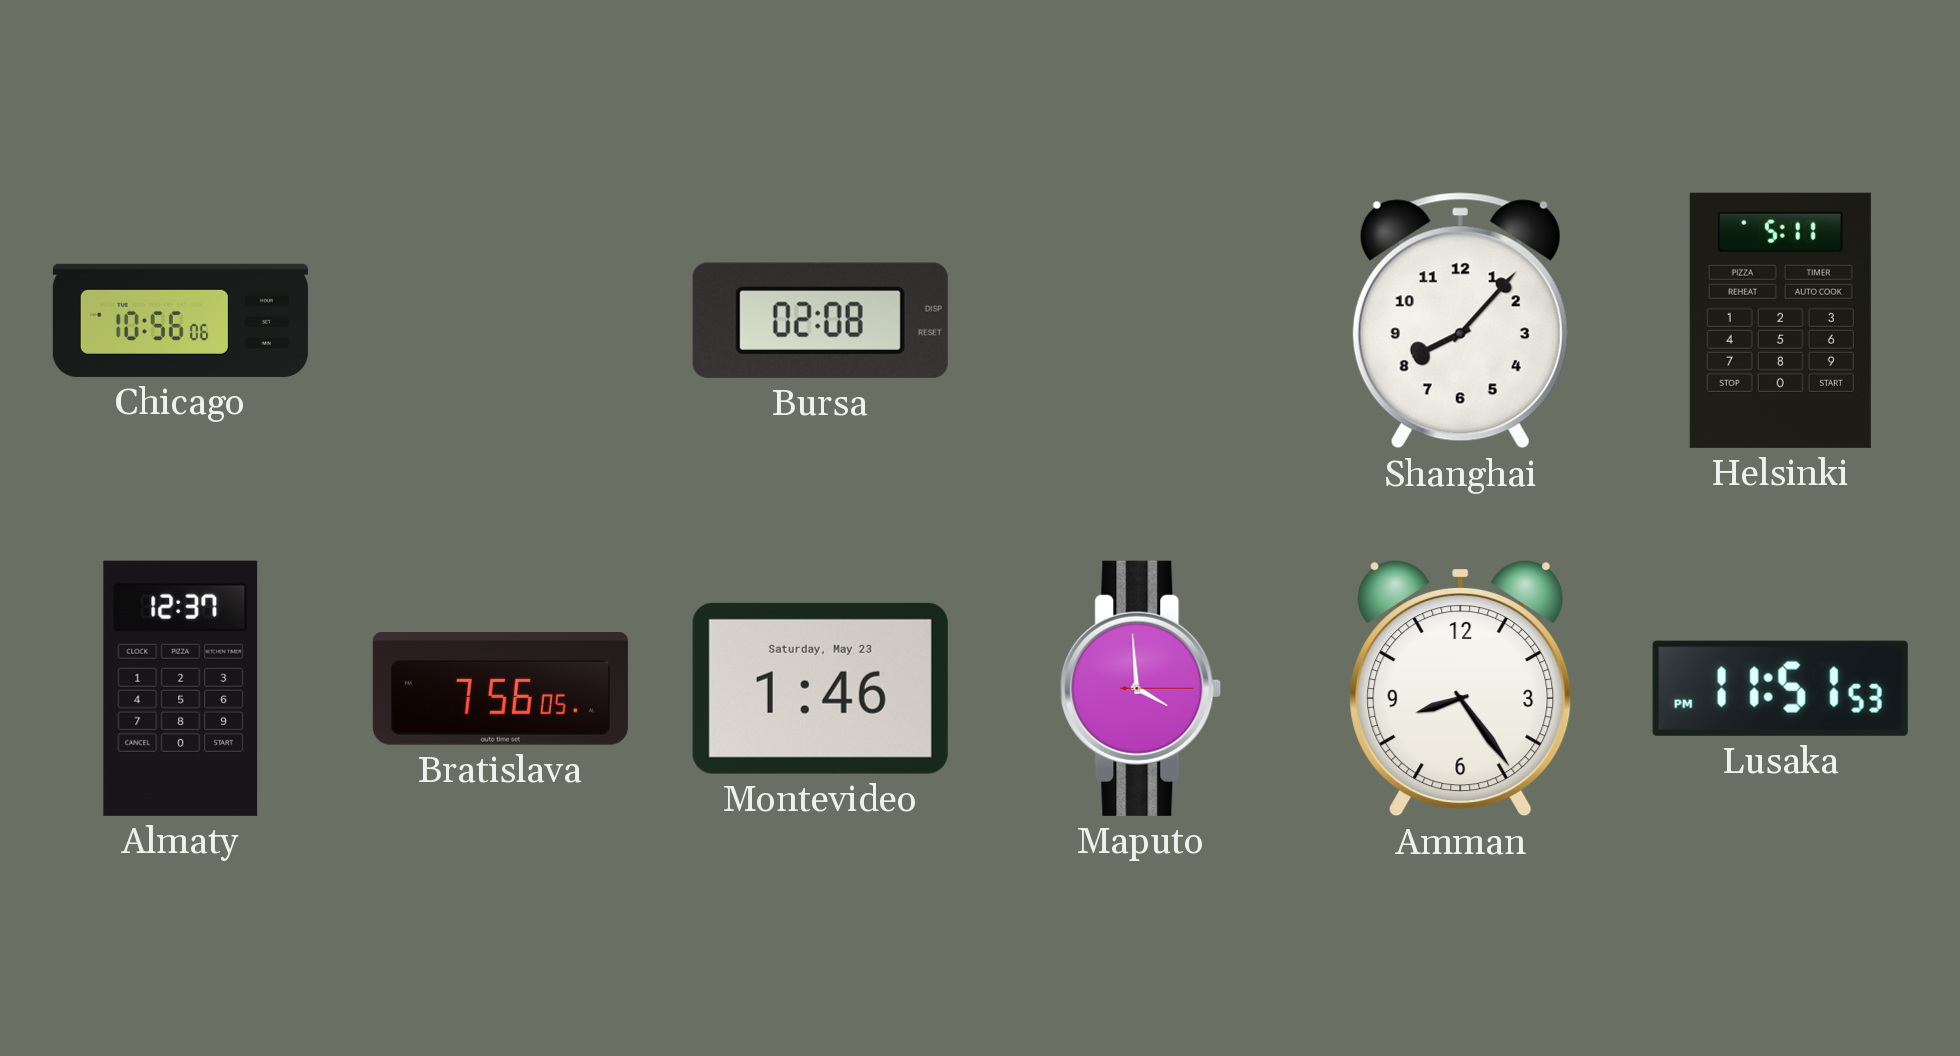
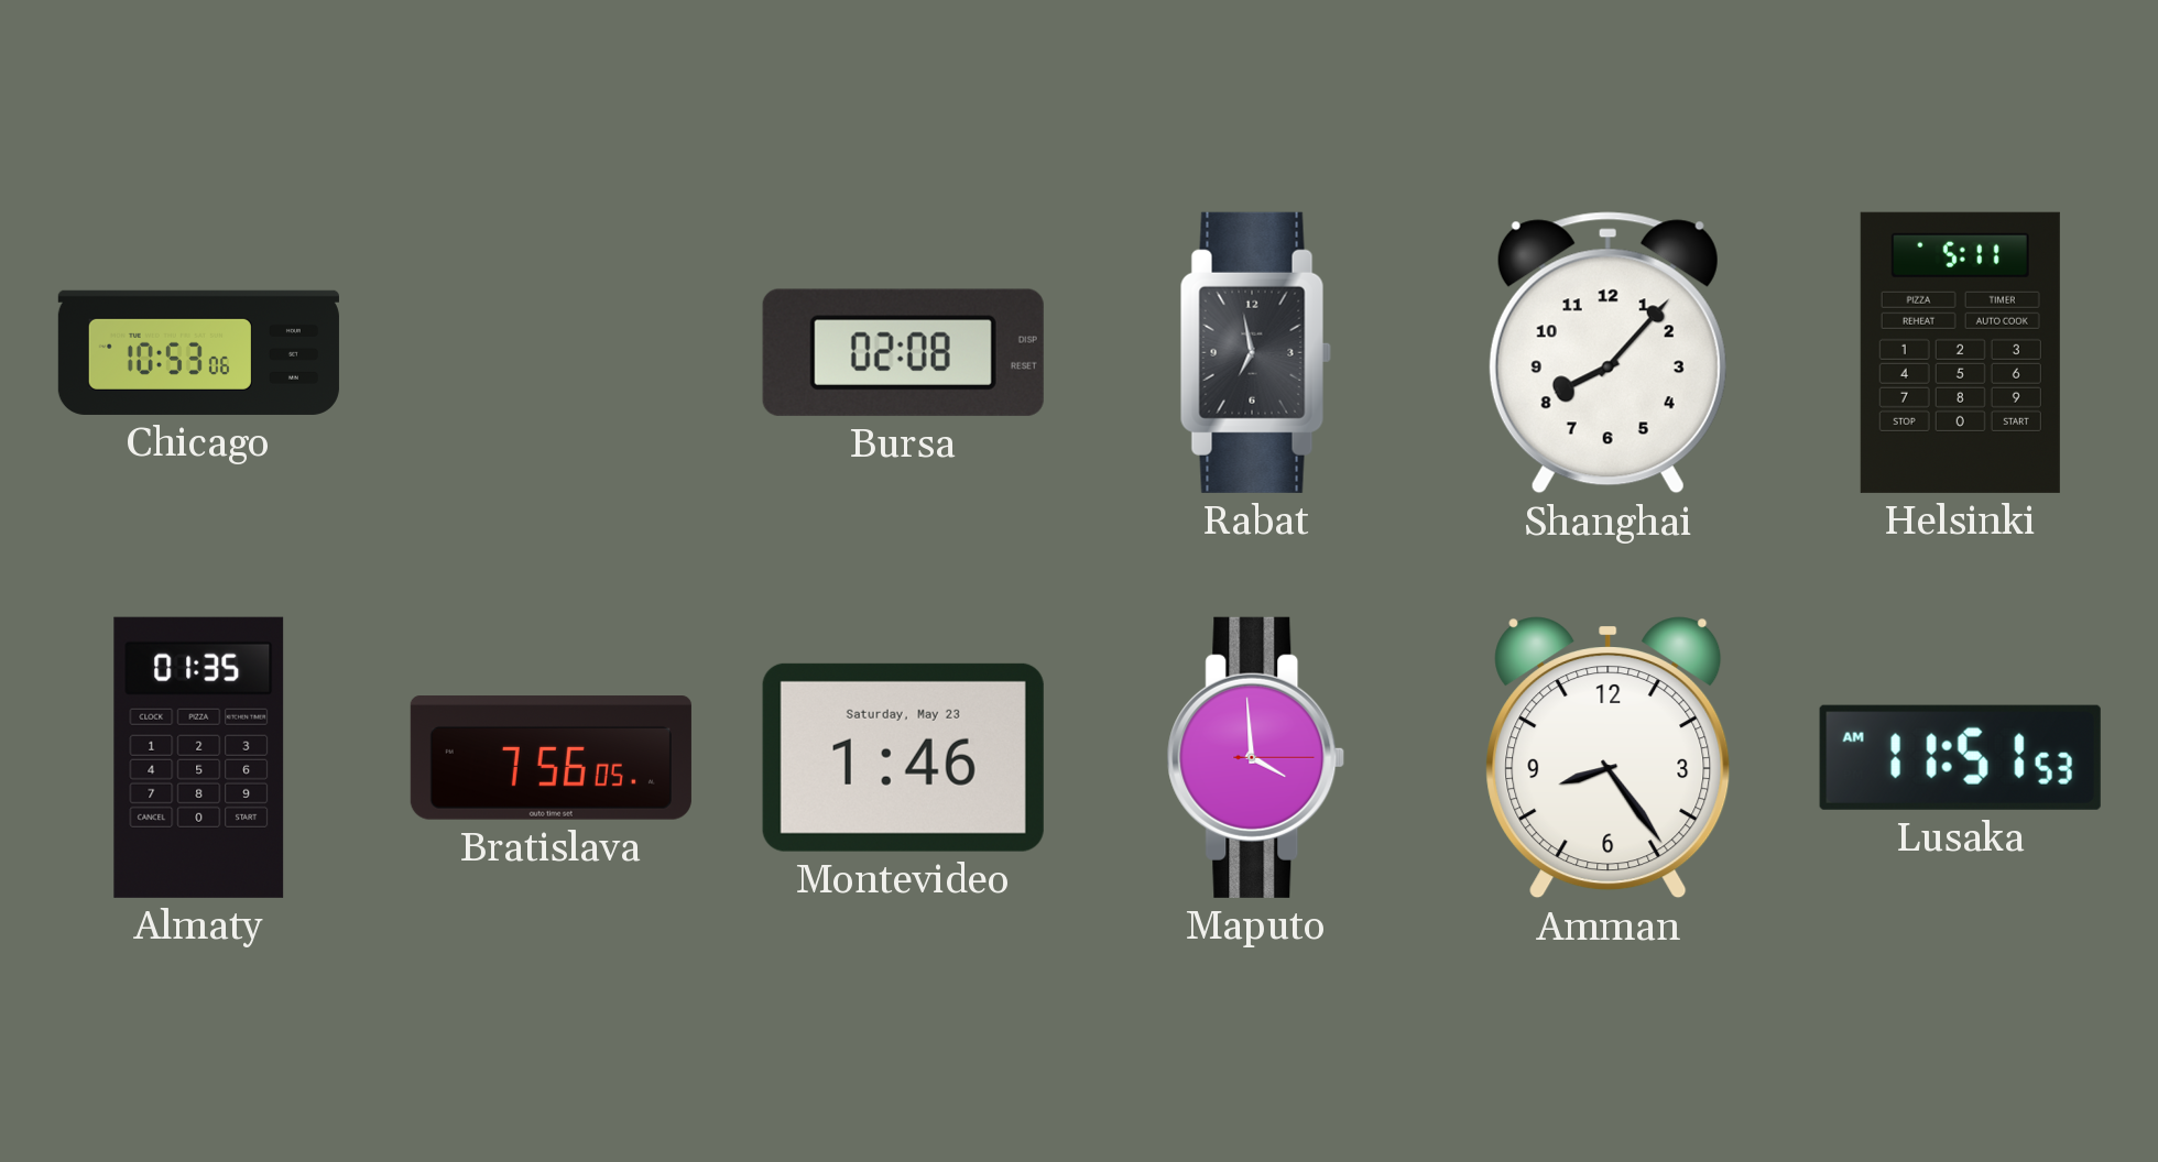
Chicago: 10:56 -> 10:53
Rabat: none -> 6:58
Almaty: 12:37 -> 01:35
Lusaka: 11:51:53 PM -> 11:51:53 AM
